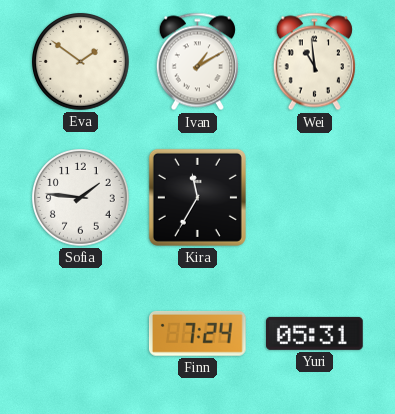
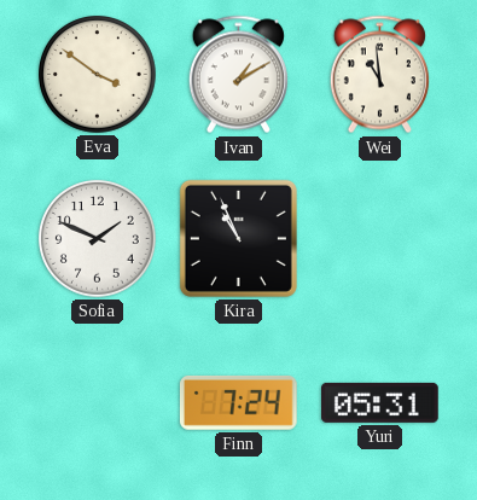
Eva: 1:51 -> 3:51
Sofia: 1:46 -> 1:49
Kira: 11:35 -> 10:56
